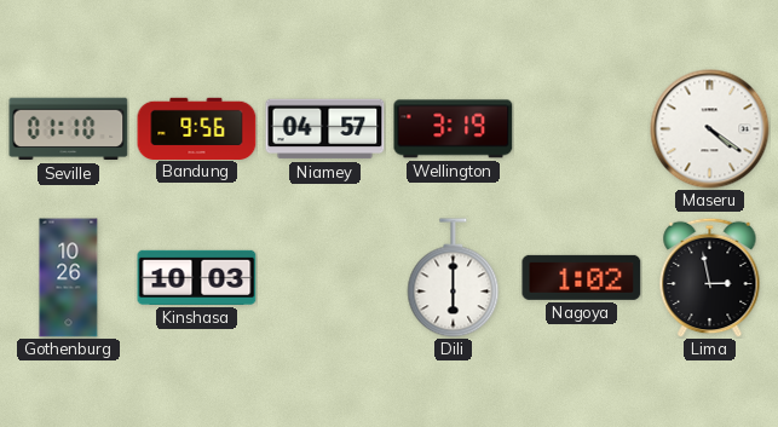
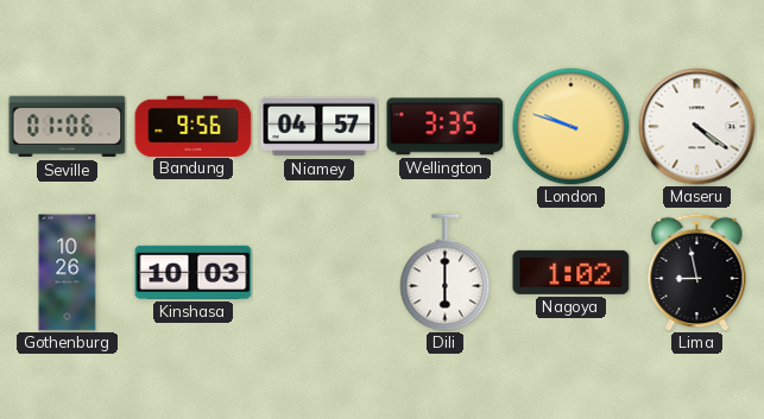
Seville: 01:10 -> 01:06
Wellington: 3:19 -> 3:35
London: none -> 9:48
Lima: 2:58 -> 8:58
